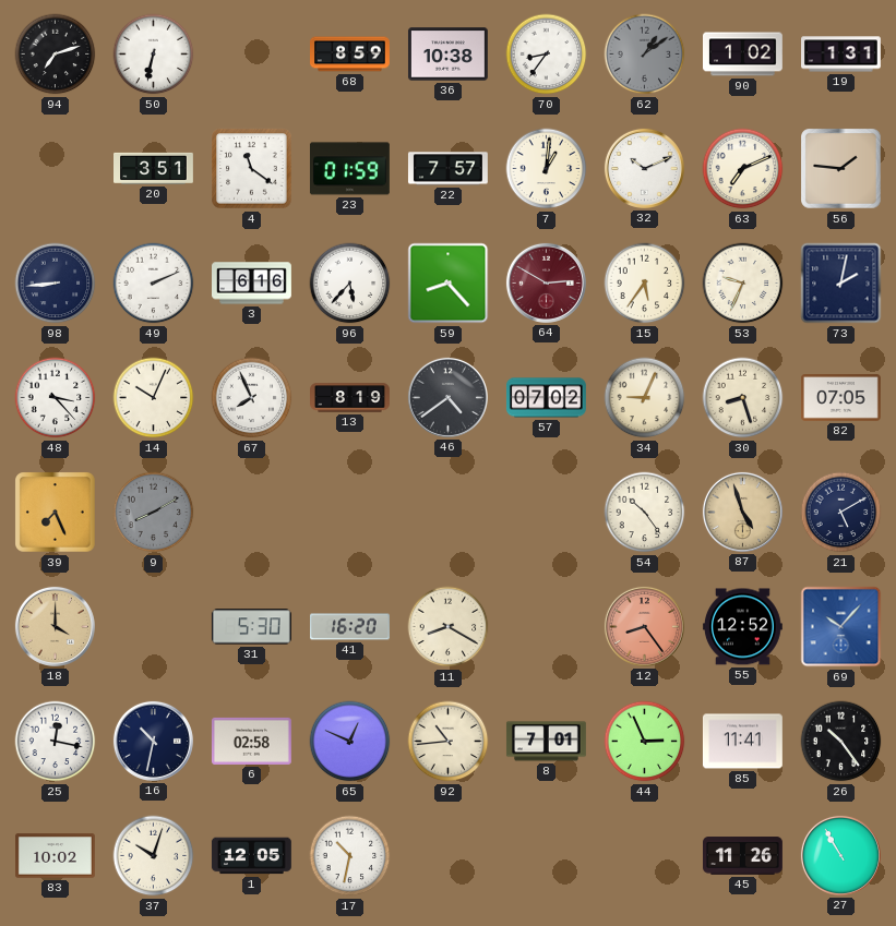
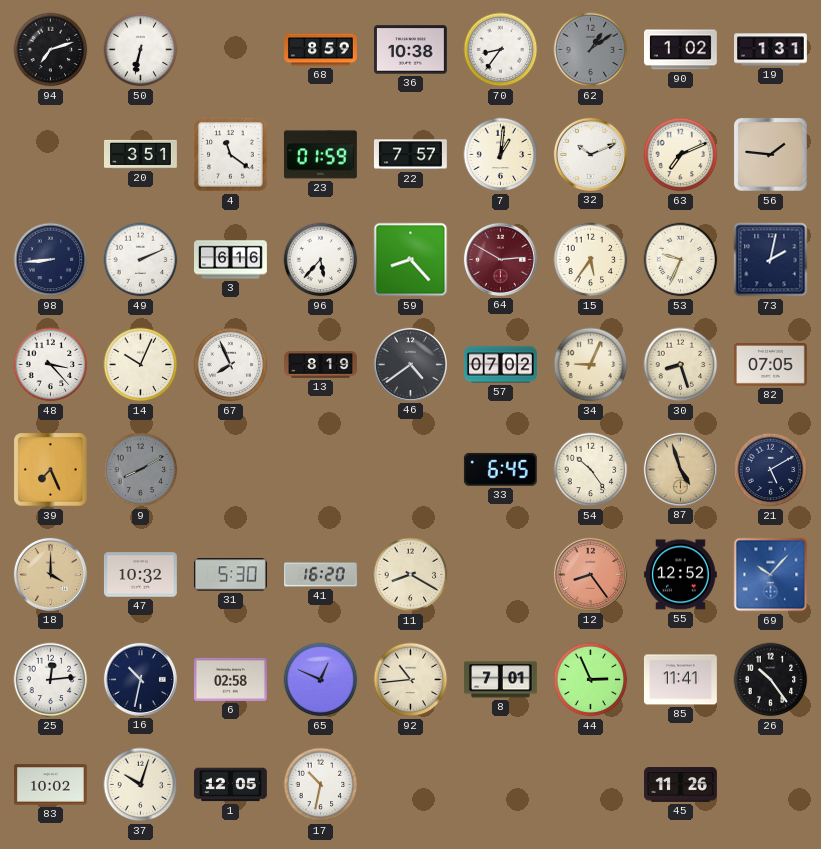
33: none -> 6:45
47: none -> 10:32
25: 12:17 -> 12:14
27: 10:55 -> none
